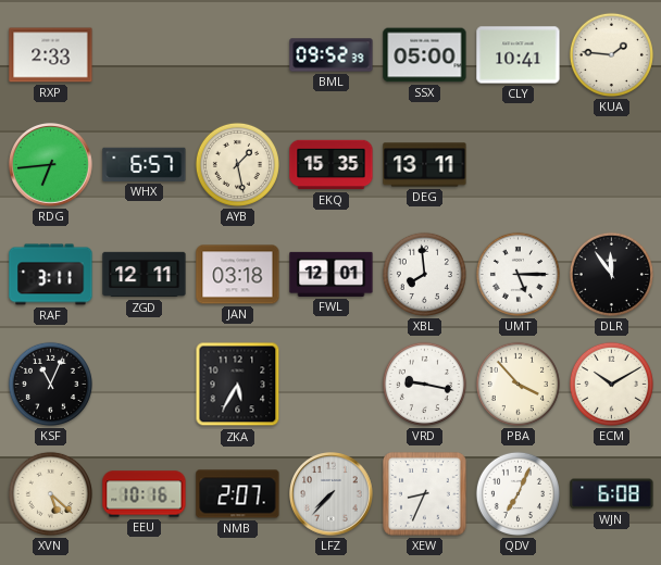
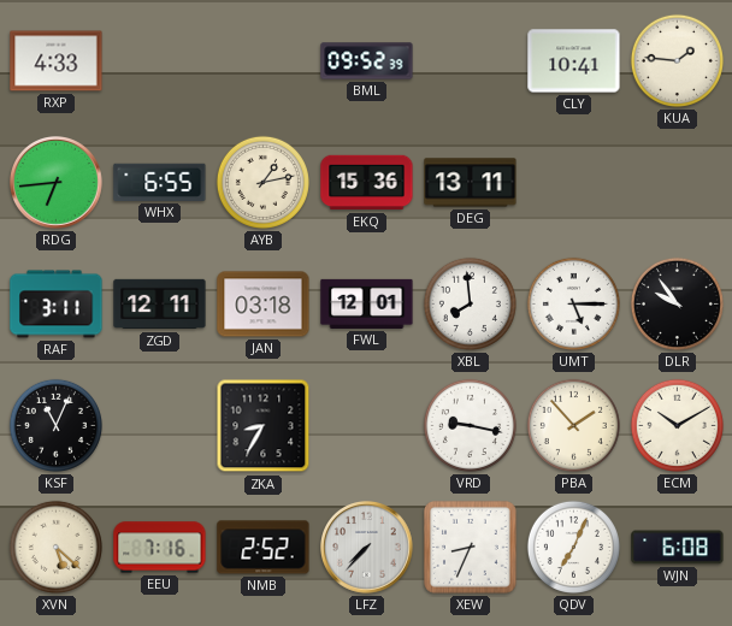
RXP: 2:33 -> 4:33
SSX: 05:00 -> none
WHX: 6:57 -> 6:55
AYB: 1:28 -> 1:13
EKQ: 15:35 -> 15:36
DLR: 11:54 -> 9:54
ZKA: 5:35 -> 8:35
PBA: 3:53 -> 1:53
EEU: 10:16 -> 7:16
NMB: 2:07 -> 2:52
